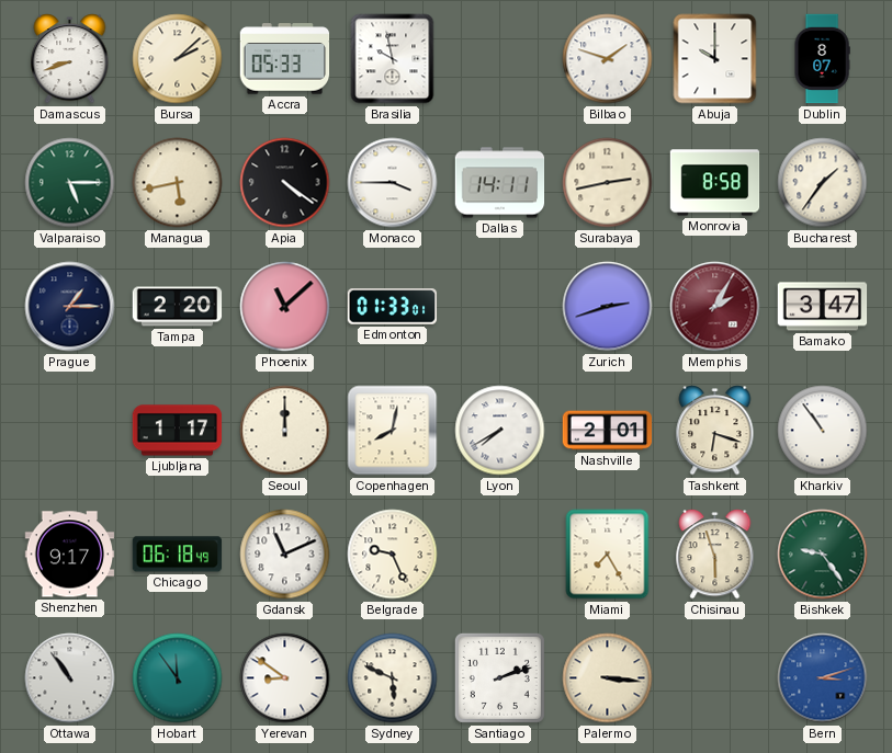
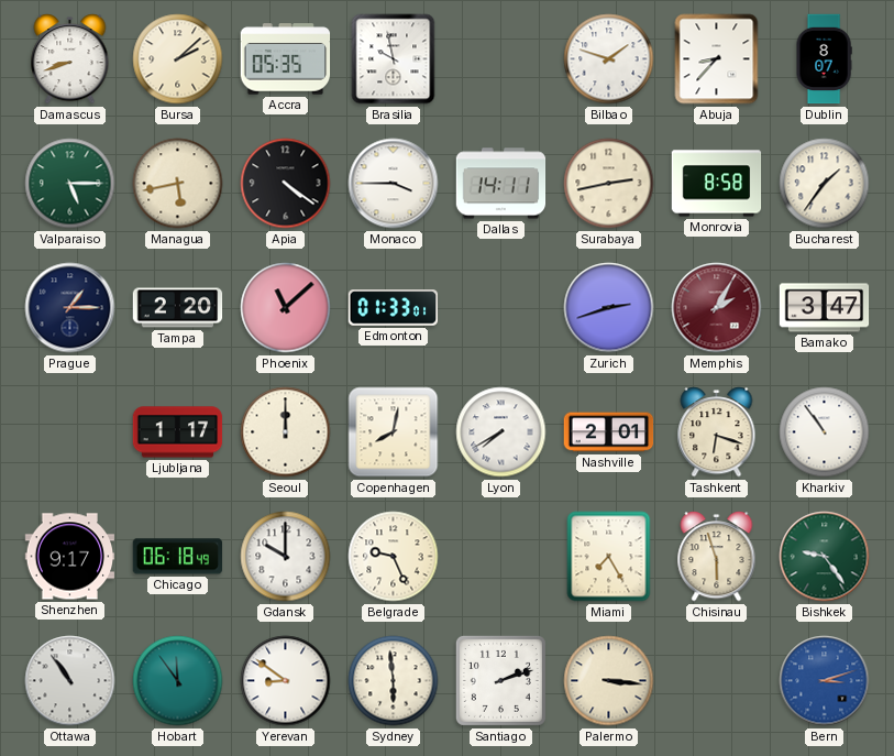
Accra: 05:33 -> 05:35
Abuja: 10:00 -> 8:37
Gdansk: 11:11 -> 10:00
Sydney: 5:49 -> 5:59
